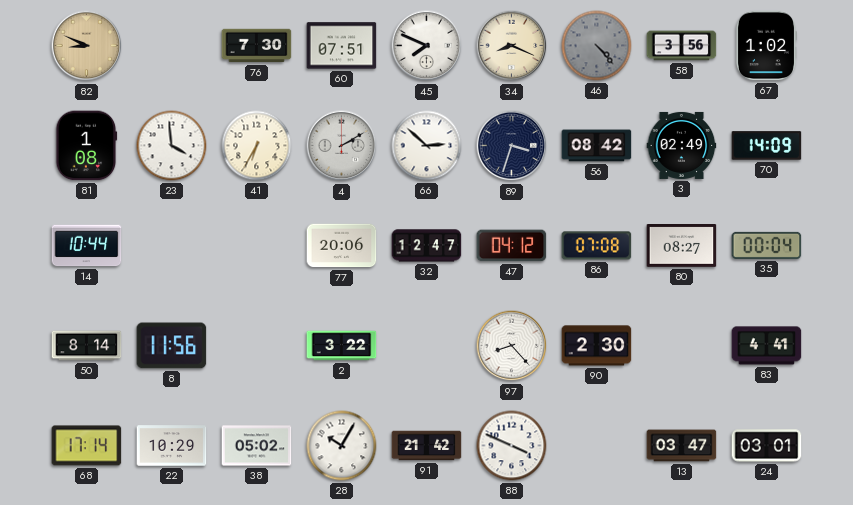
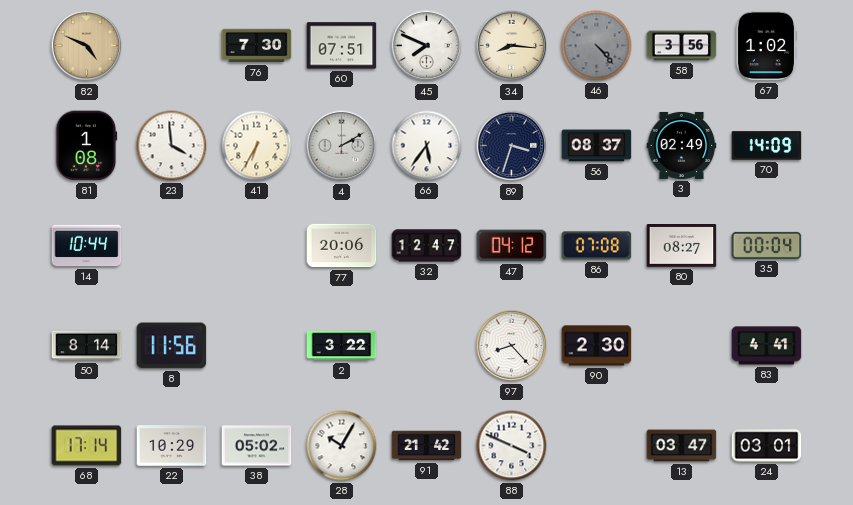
82: 8:49 -> 4:49
34: 8:19 -> 8:16
66: 2:52 -> 5:36
56: 08:42 -> 08:37
